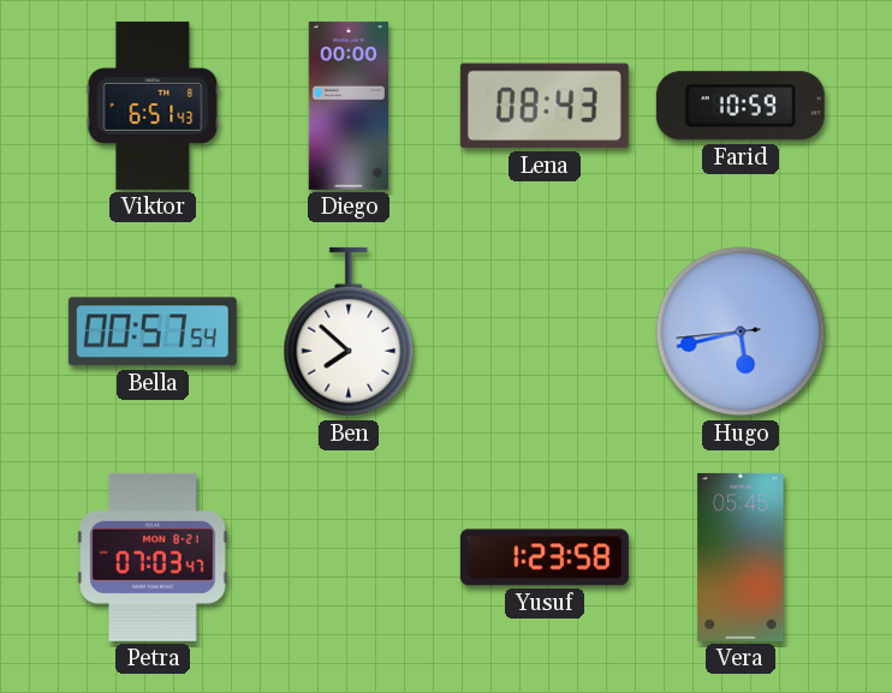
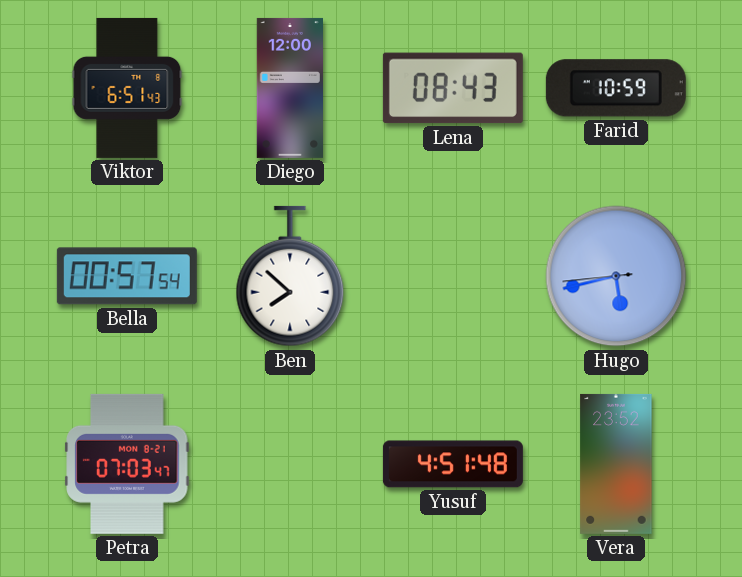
Diego: 00:00 -> 12:00
Yusuf: 1:23 -> 4:51
Vera: 05:45 -> 23:52
